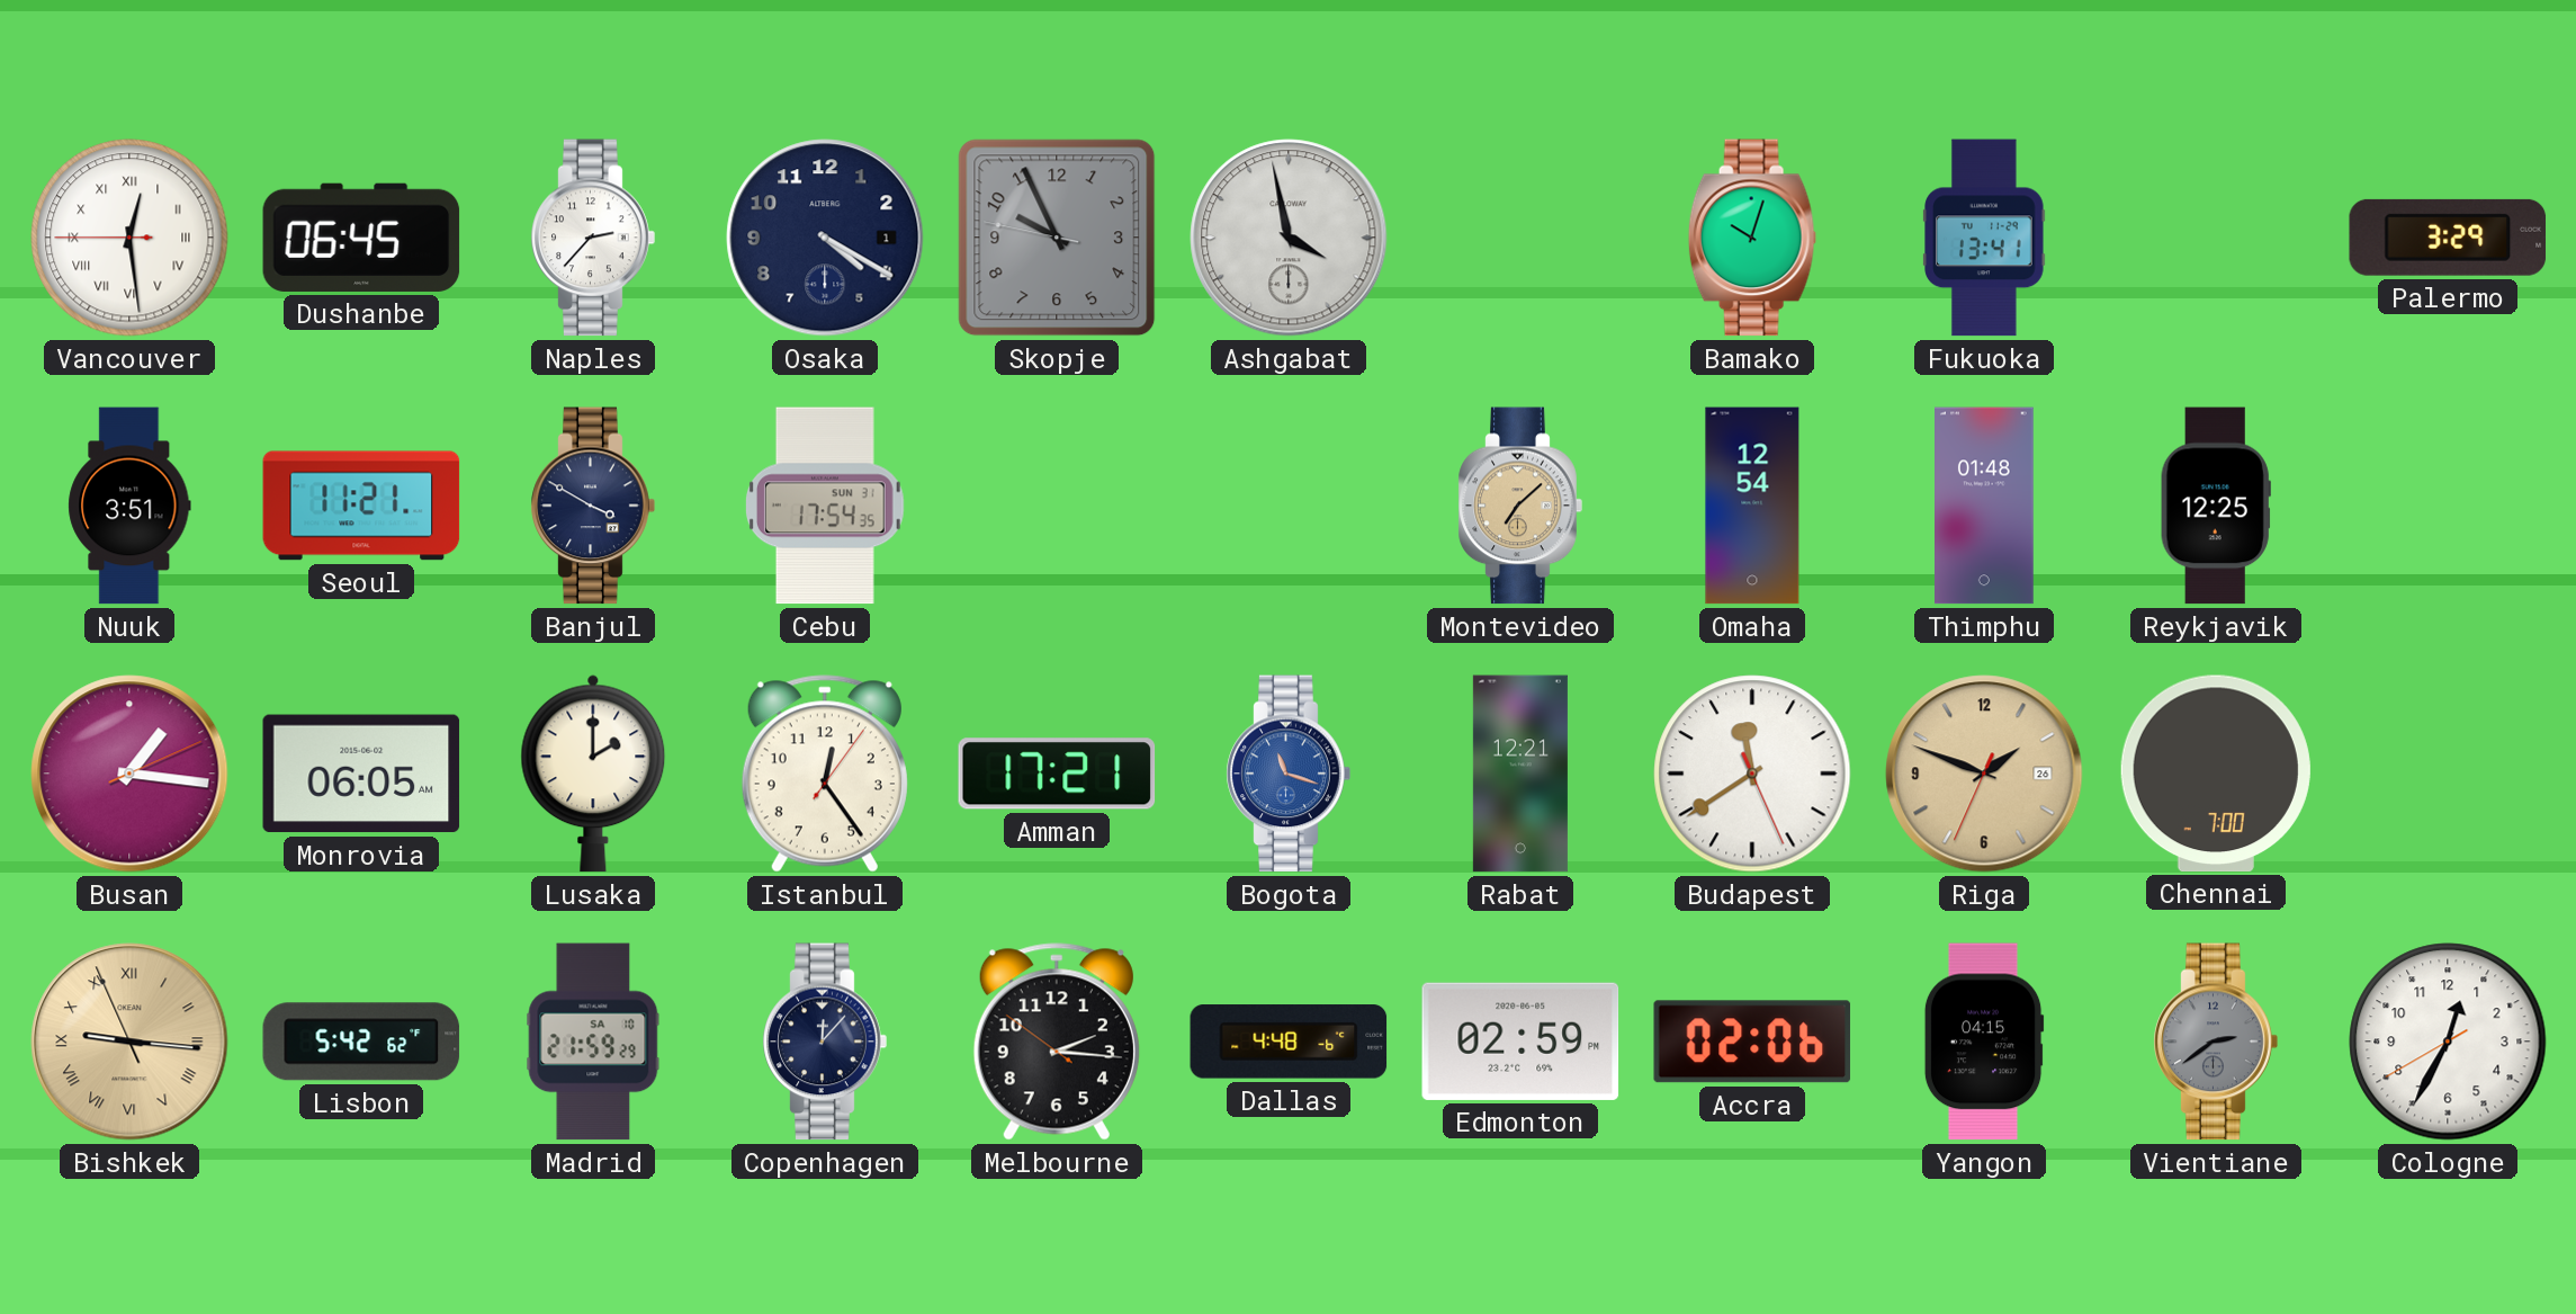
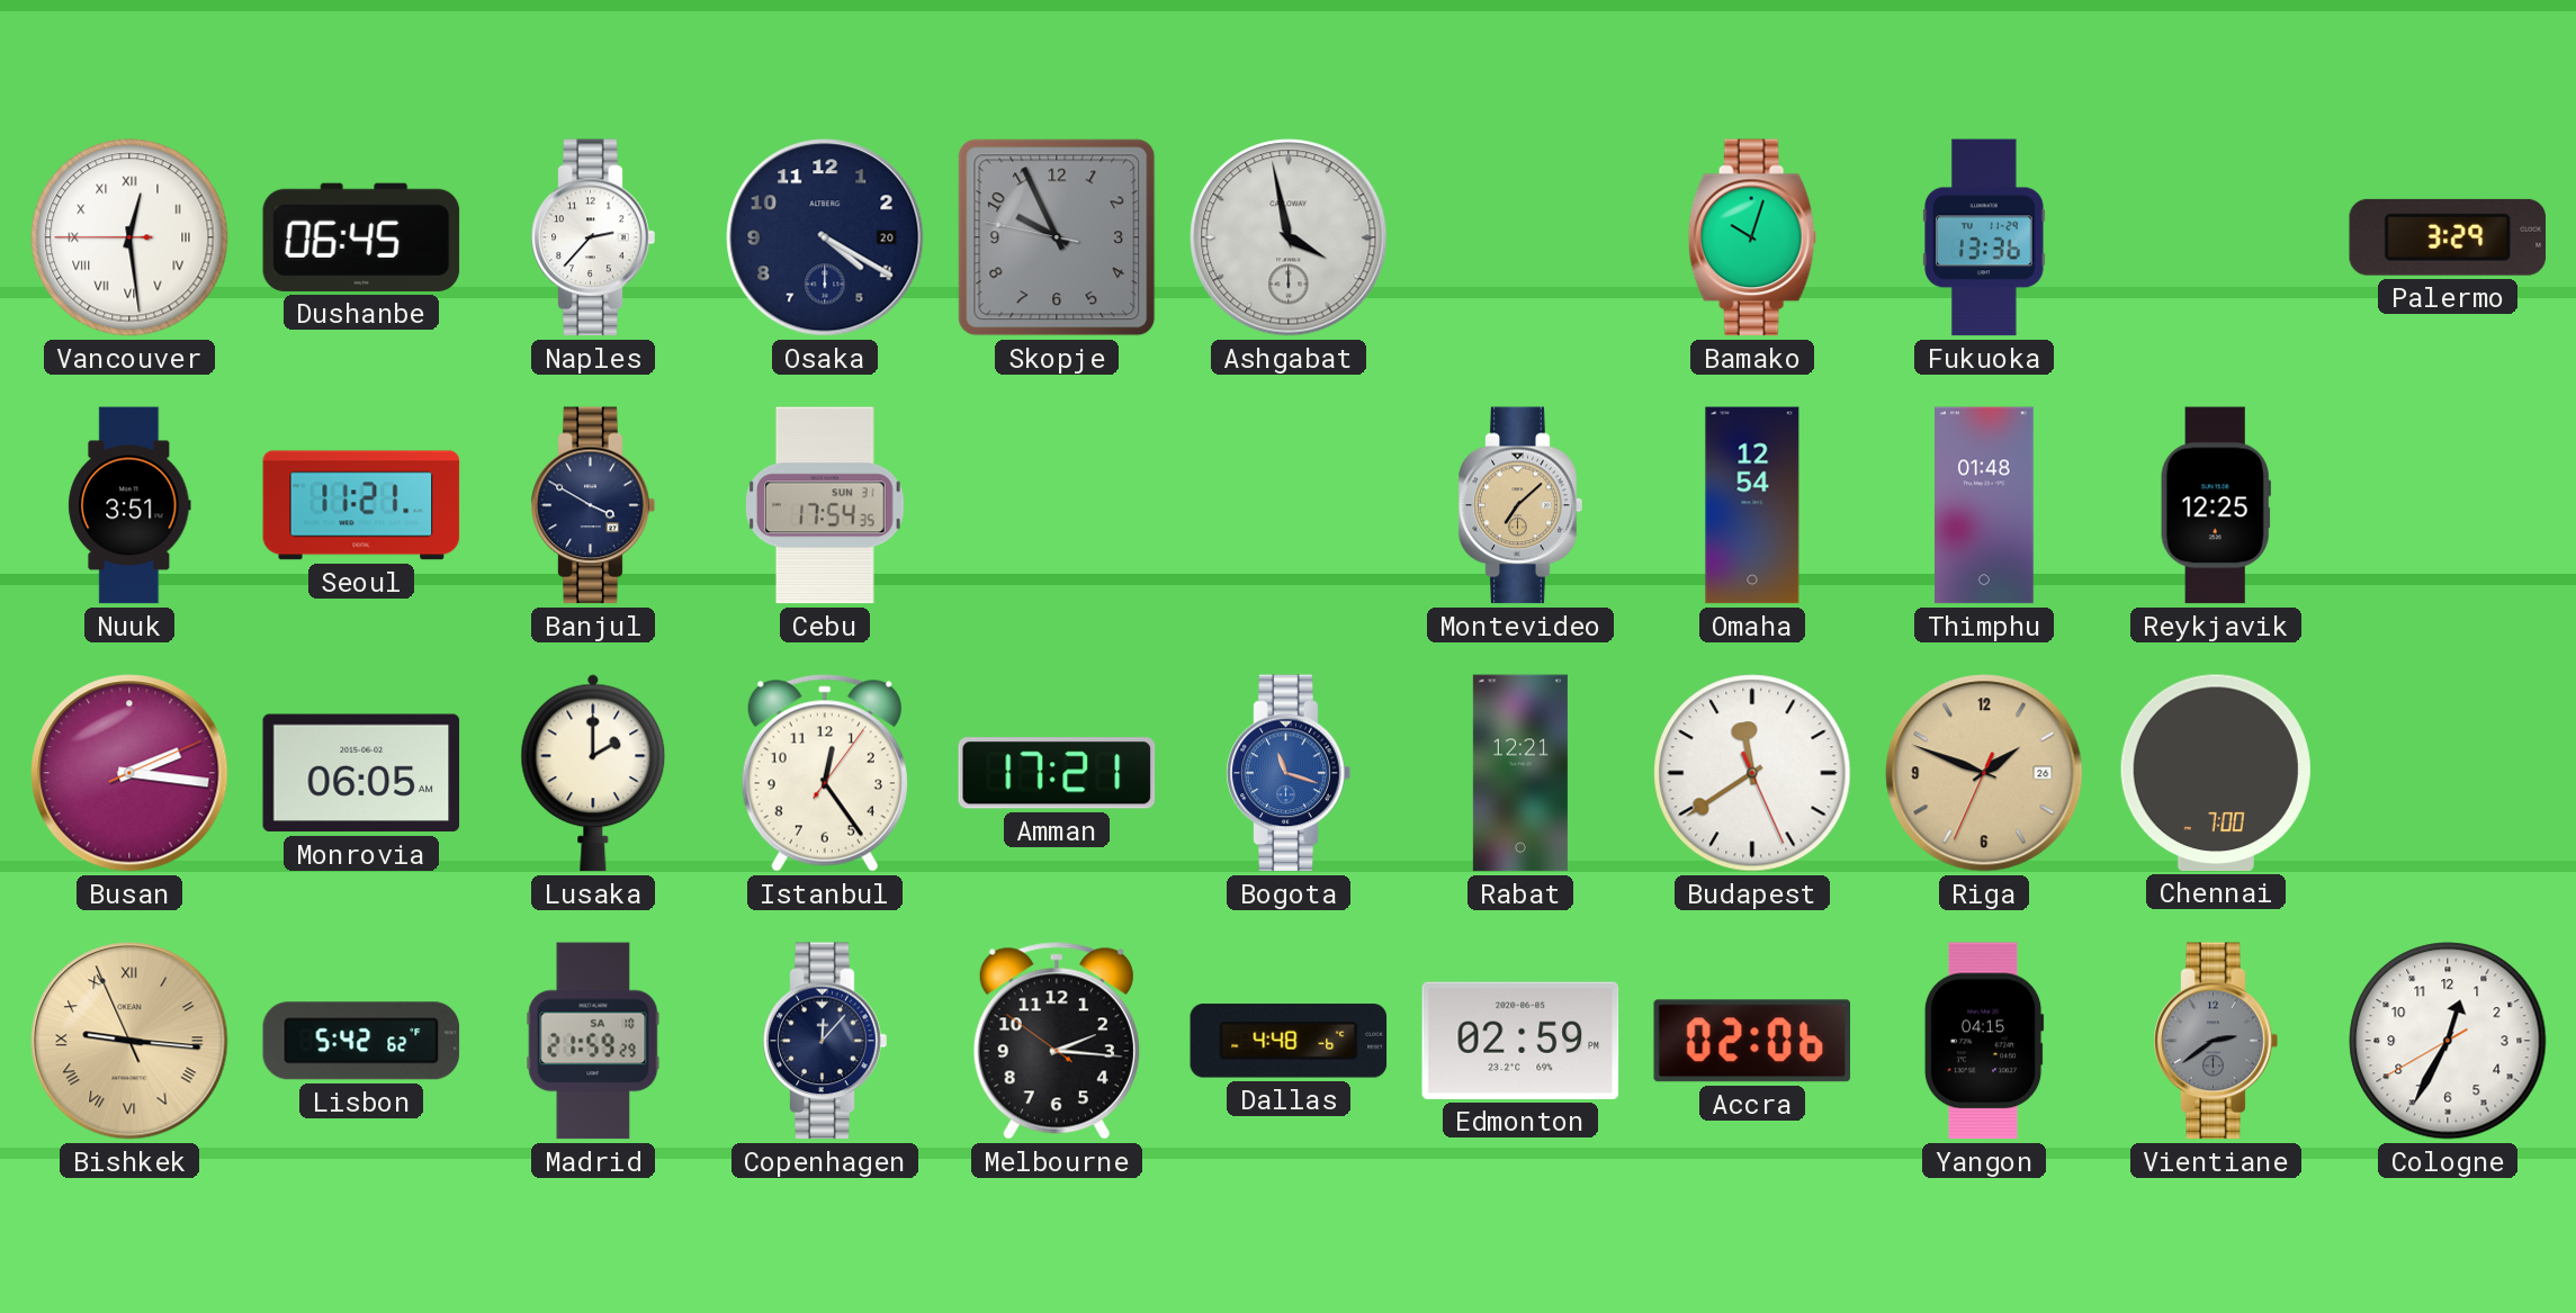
Osaka date: 1 -> 20
Fukuoka: 13:41 -> 13:36
Busan: 1:16 -> 2:16
